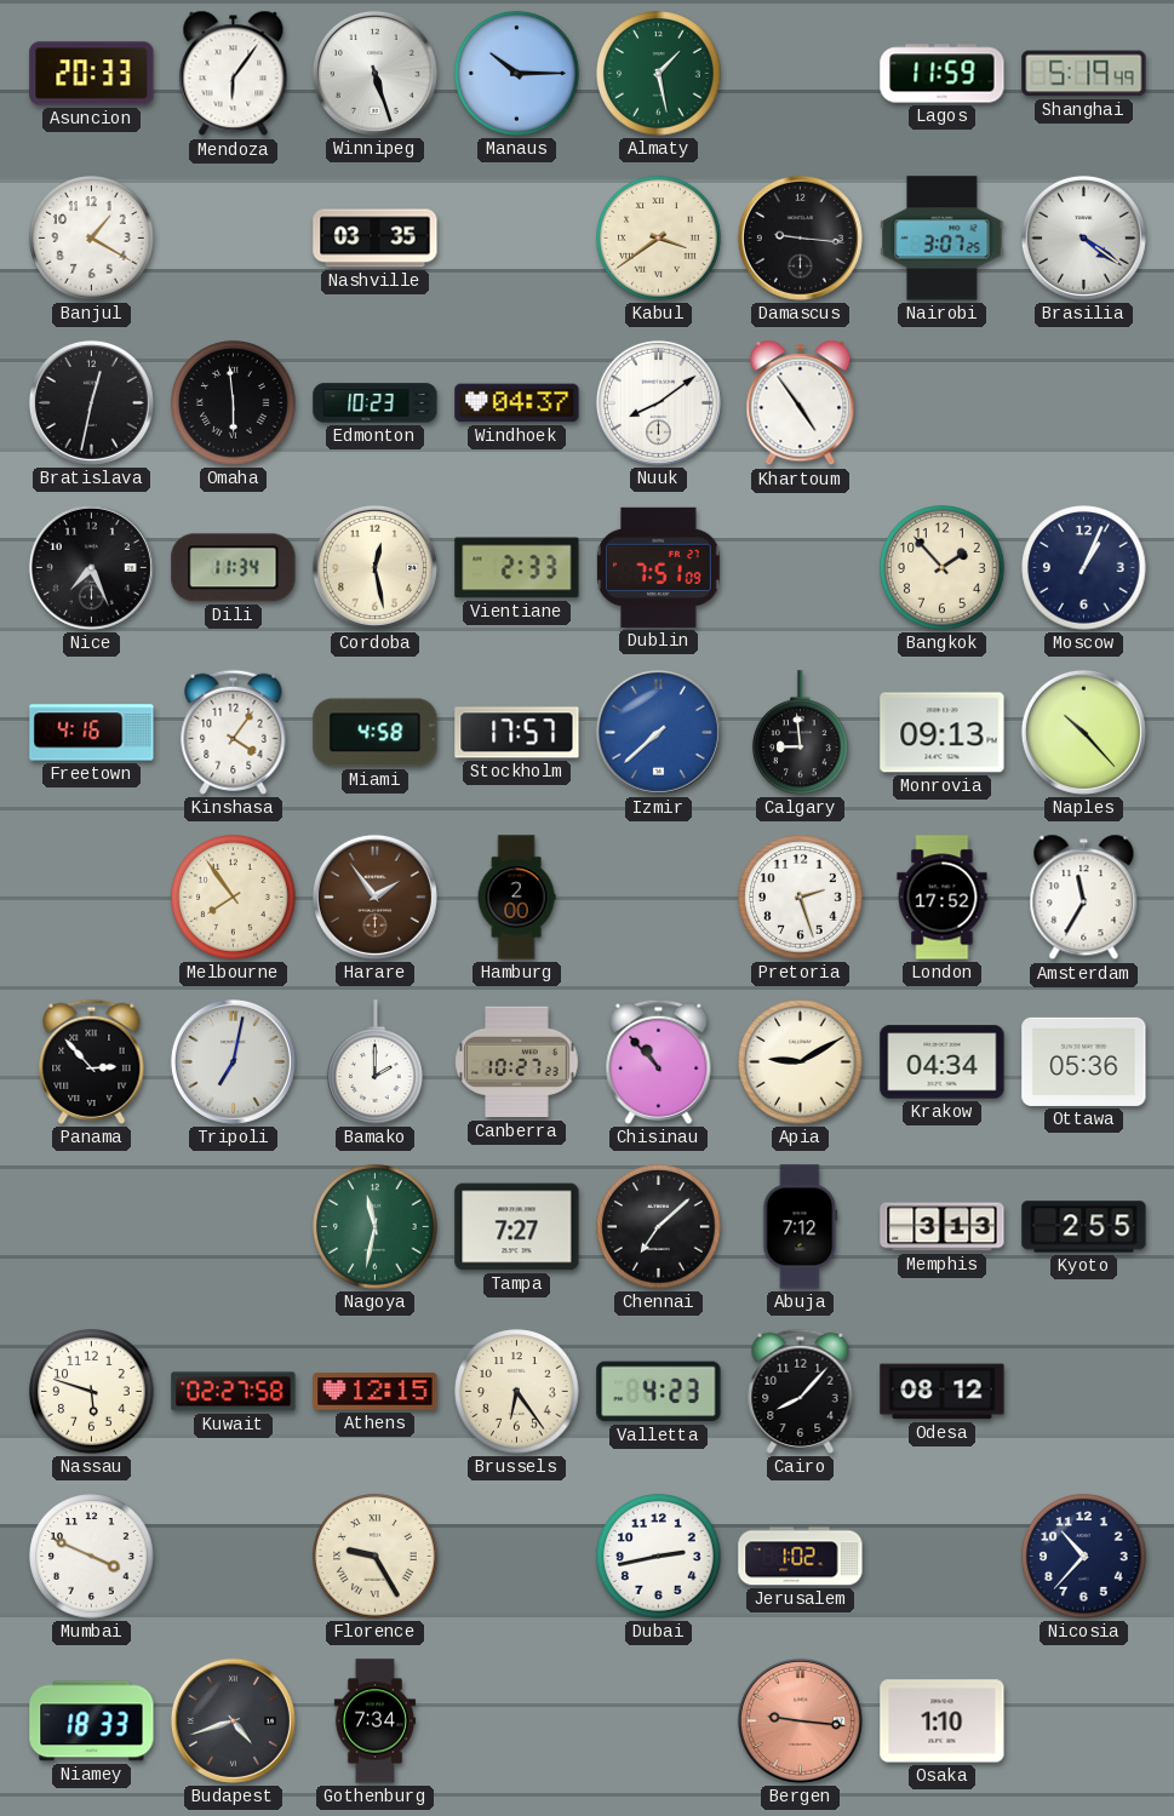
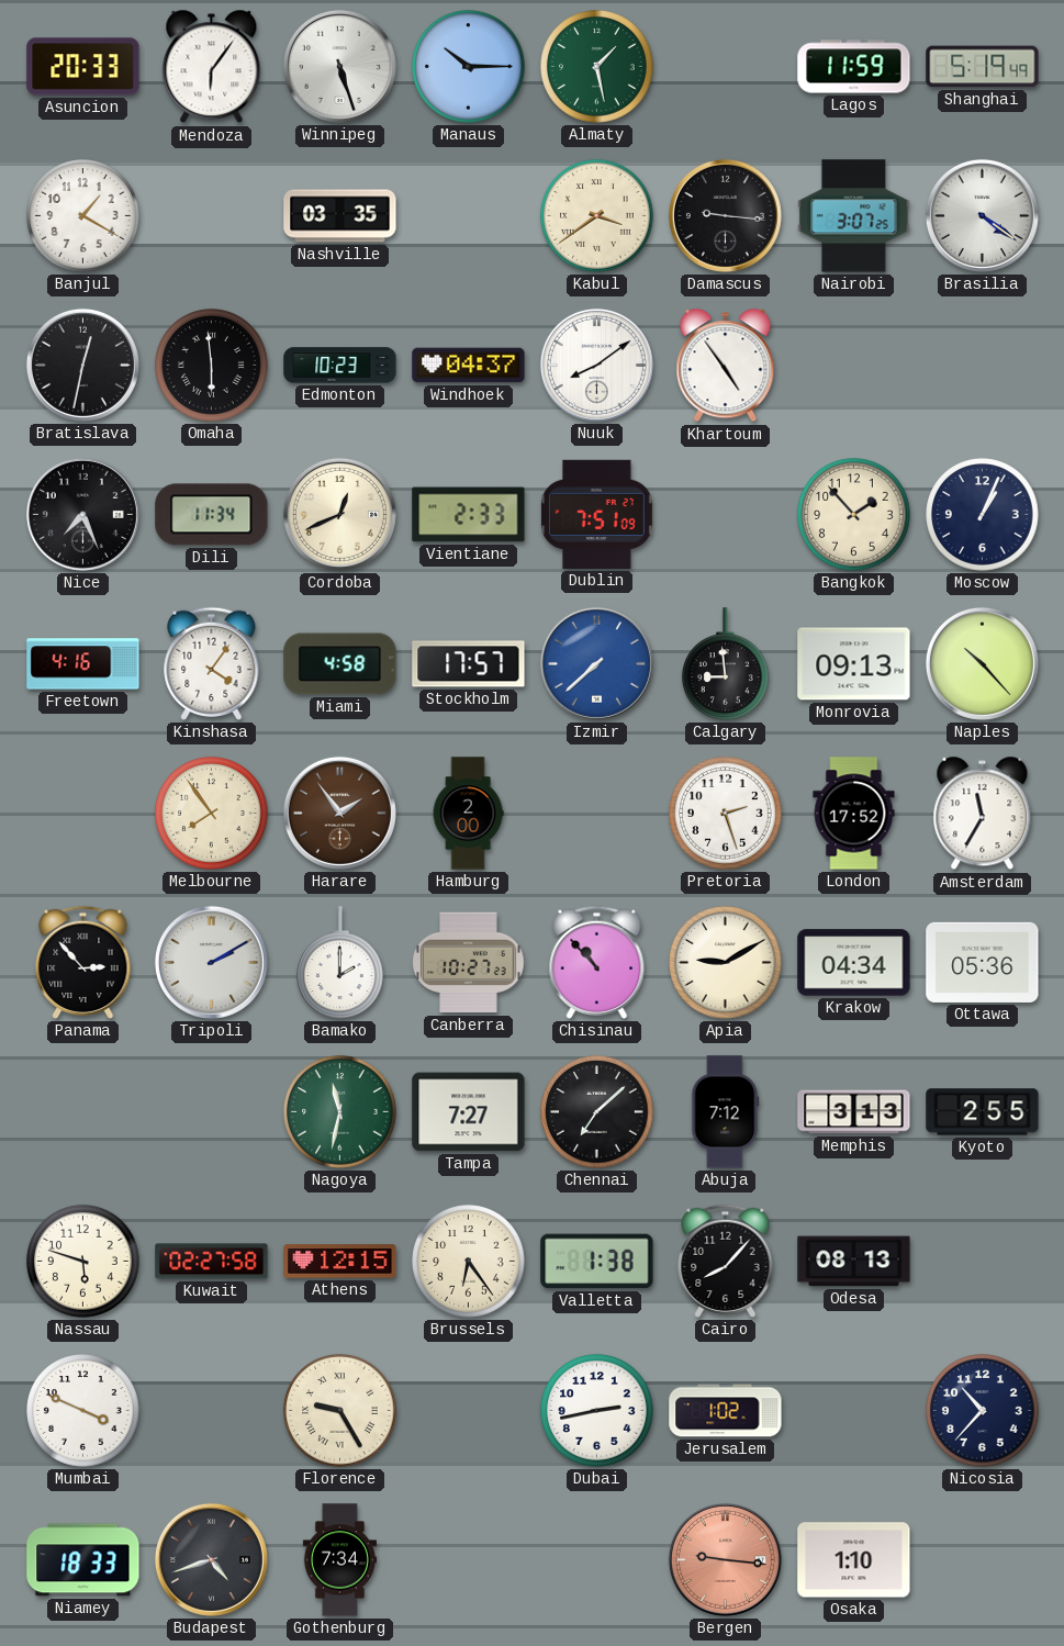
Cordoba: 12:28 -> 12:41
Tripoli: 7:02 -> 2:10
Valletta: 4:23 -> 1:38
Odesa: 08:12 -> 08:13
